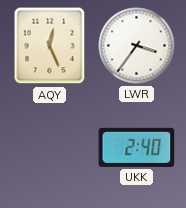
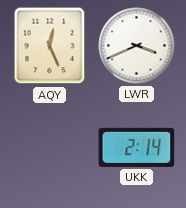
LWR: 3:36 -> 3:41
UKK: 2:40 -> 2:14
